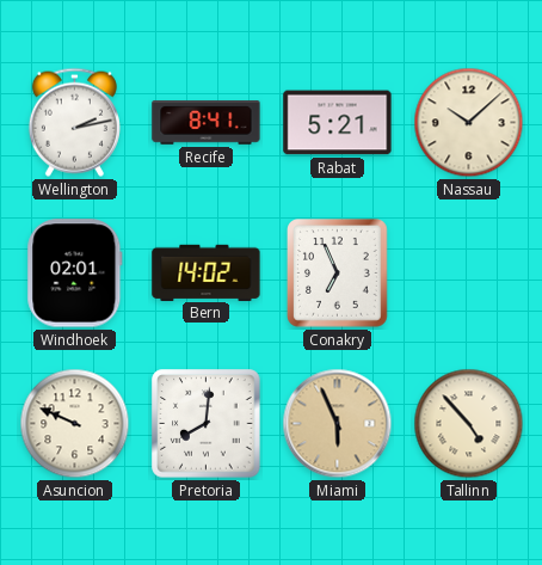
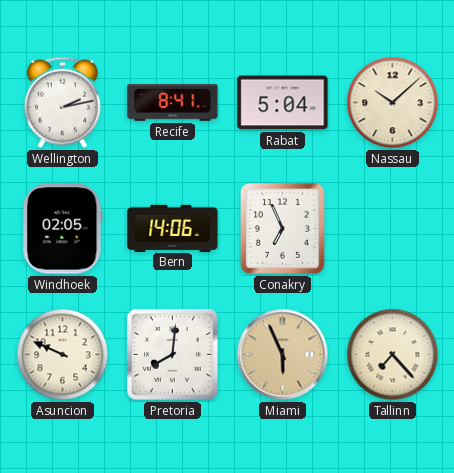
Rabat: 5:21 -> 5:04
Windhoek: 02:01 -> 02:05
Bern: 14:02 -> 14:06
Tallinn: 4:53 -> 7:23
